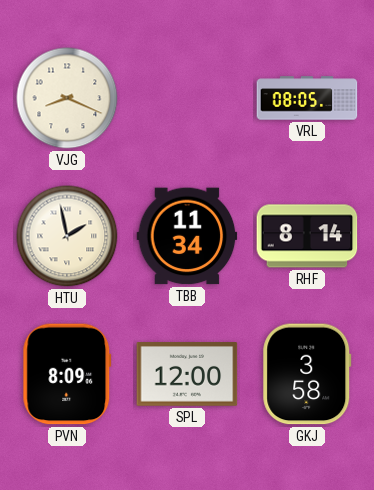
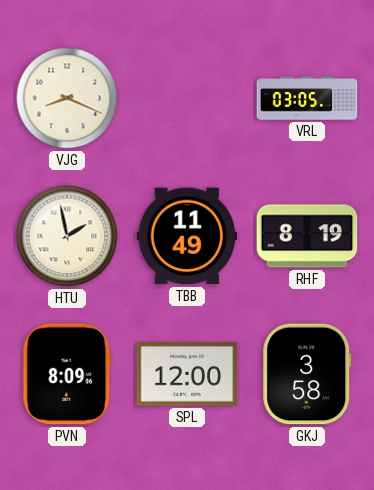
VRL: 08:05 -> 03:05
TBB: 11:34 -> 11:49
RHF: 8:14 -> 8:19
